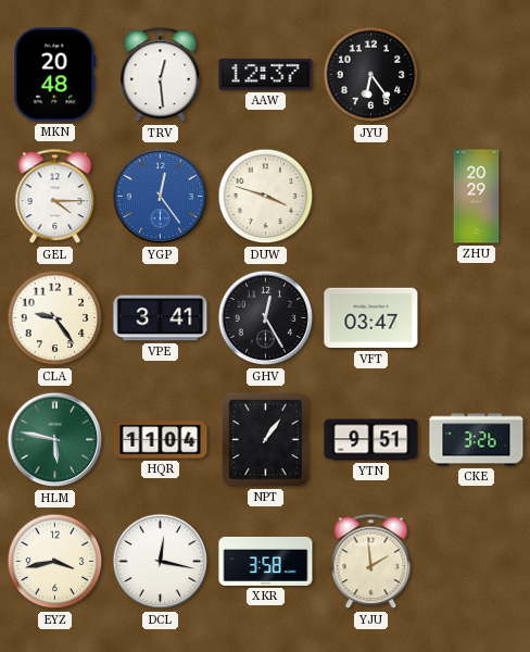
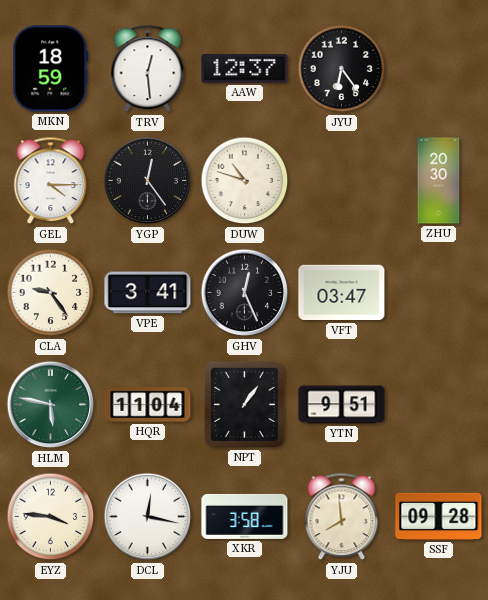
MKN: 20:48 -> 18:59
YGP dial: blue -> black
DUW: 3:48 -> 10:48
ZHU: 20:29 -> 20:30
GHV: 12:25 -> 12:26
CKE: 3:26 -> none
EYZ: 3:43 -> 3:46
YJU: 1:59 -> 7:59
SSF: none -> 09:28
